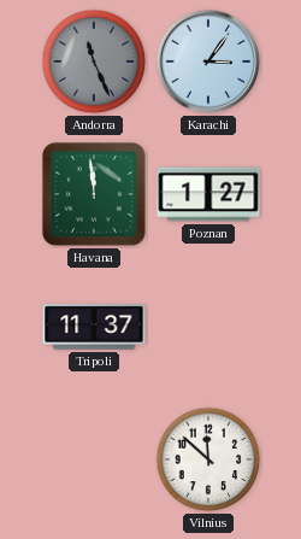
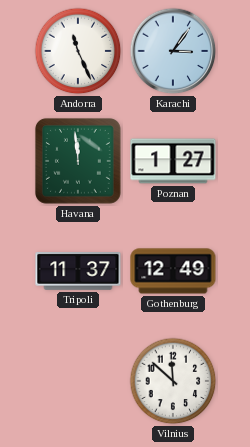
Andorra dial: grey -> white
Gothenburg: none -> 12:49
